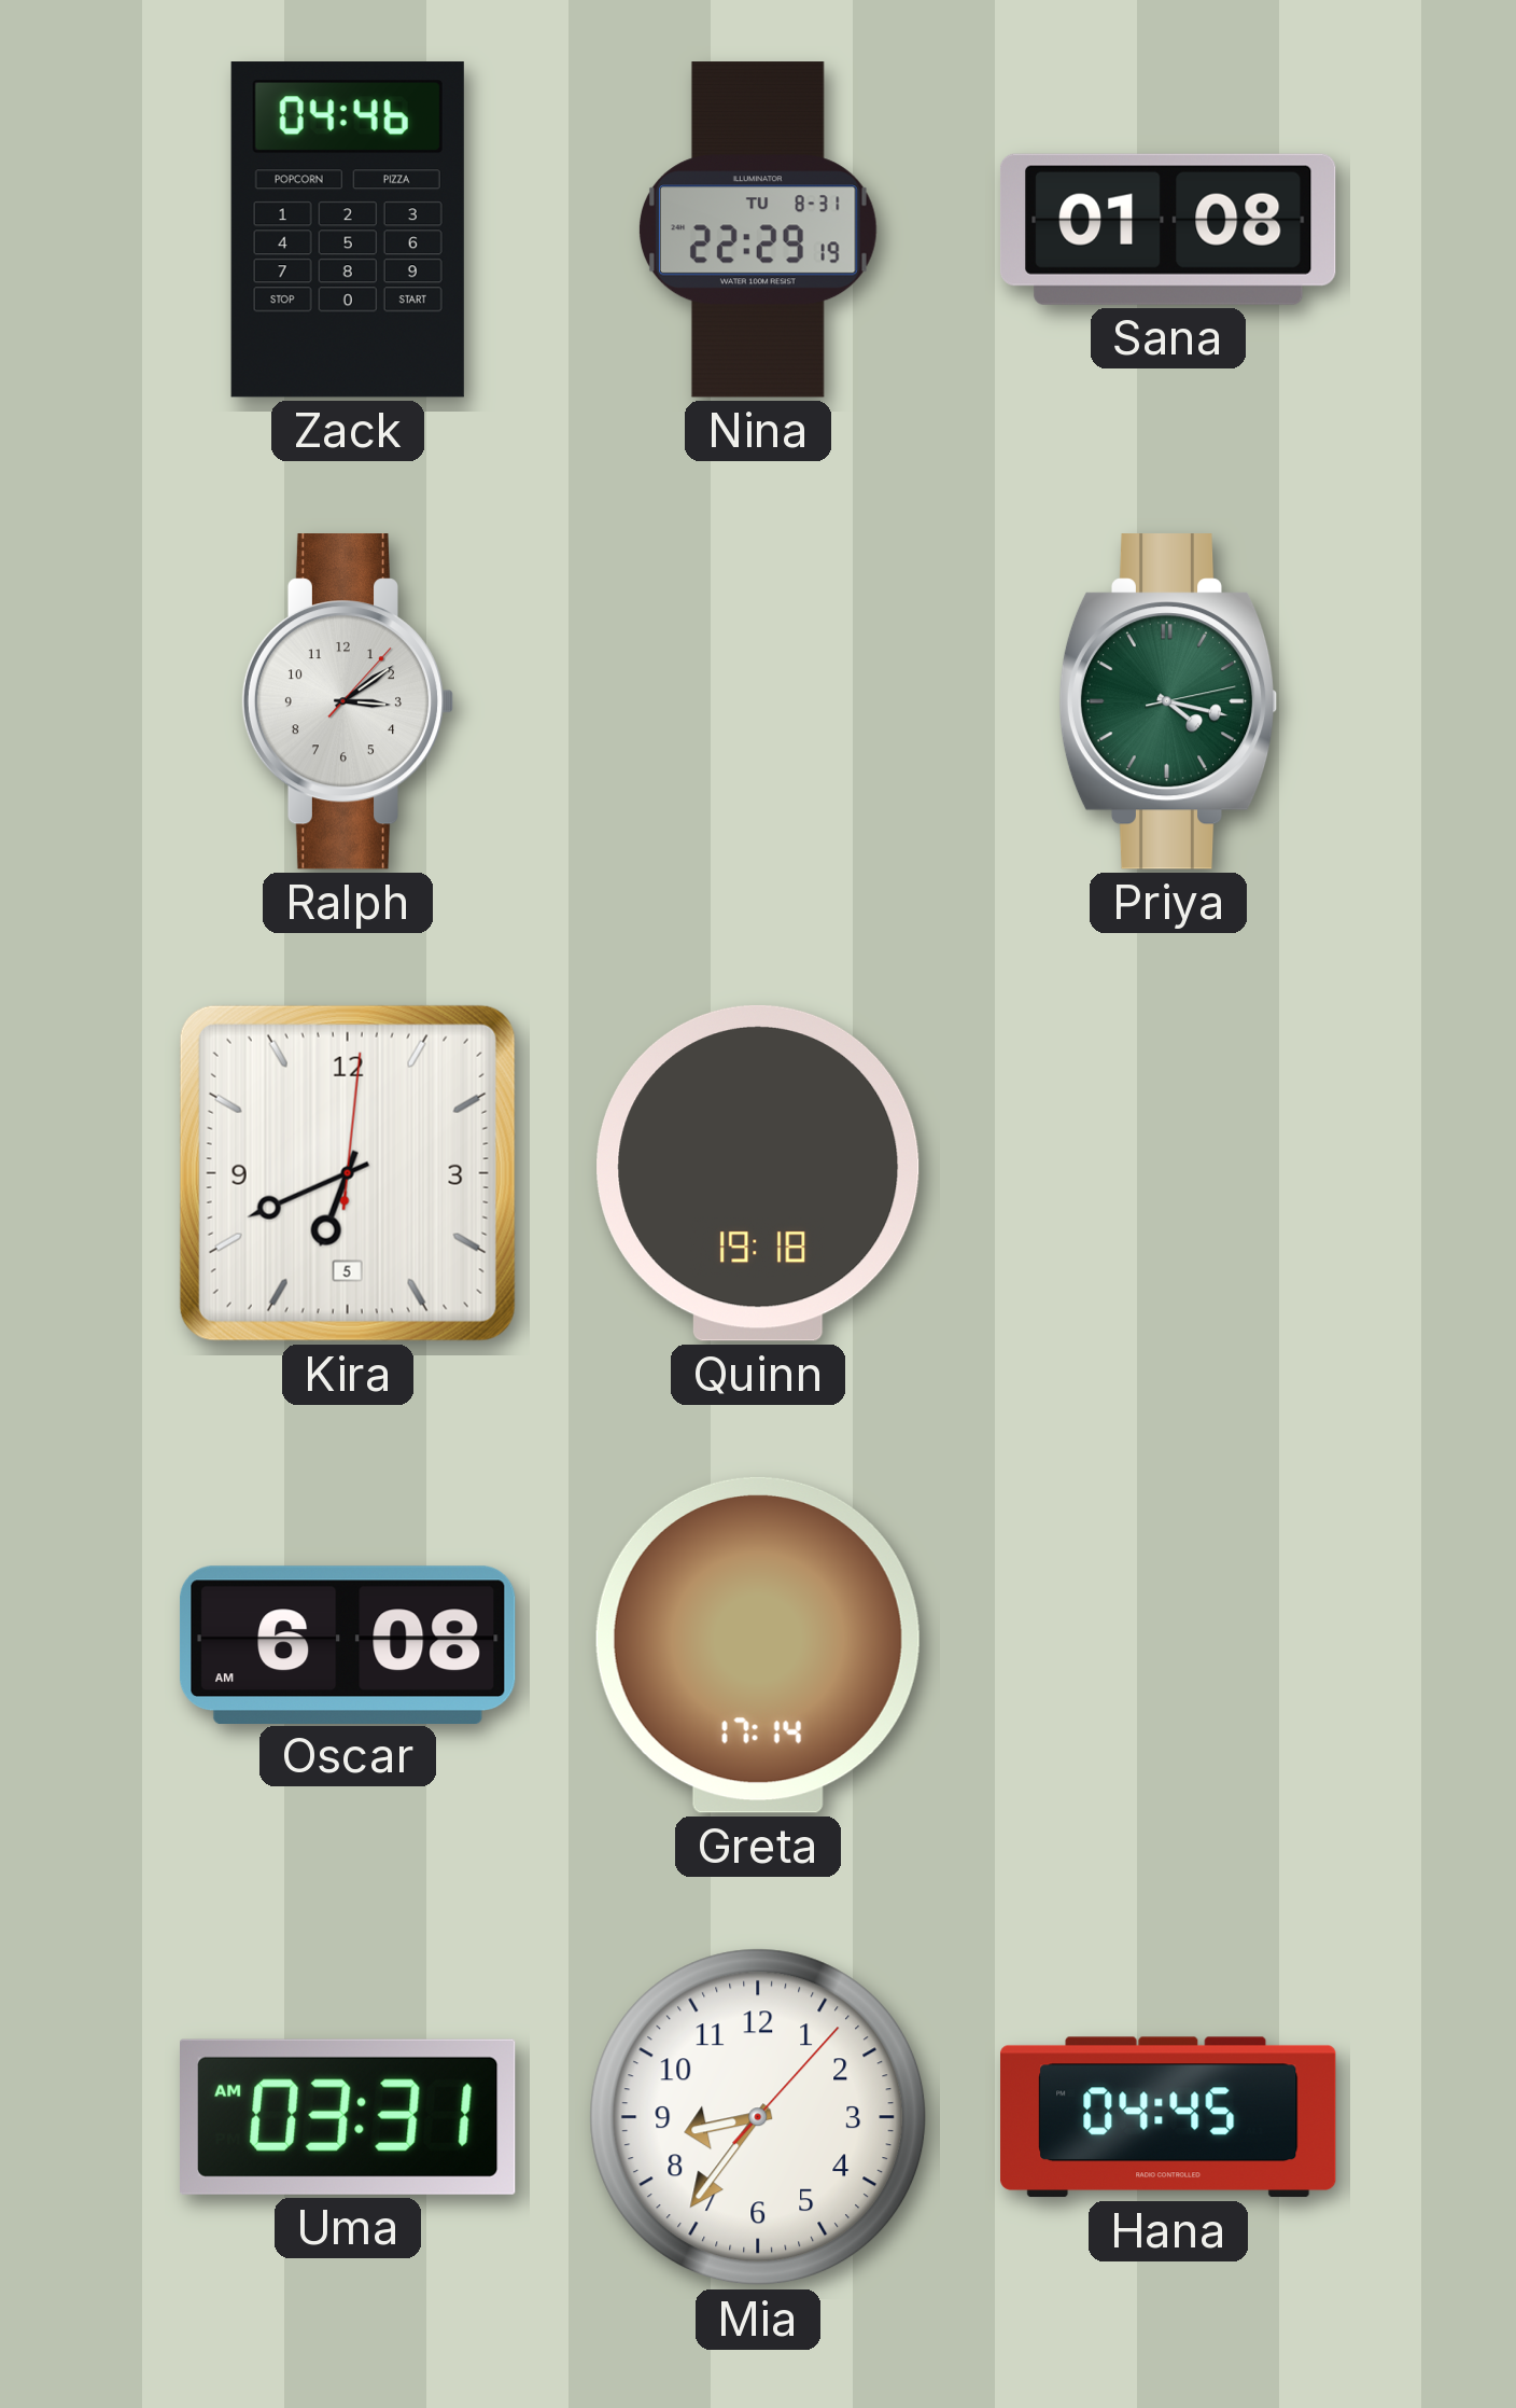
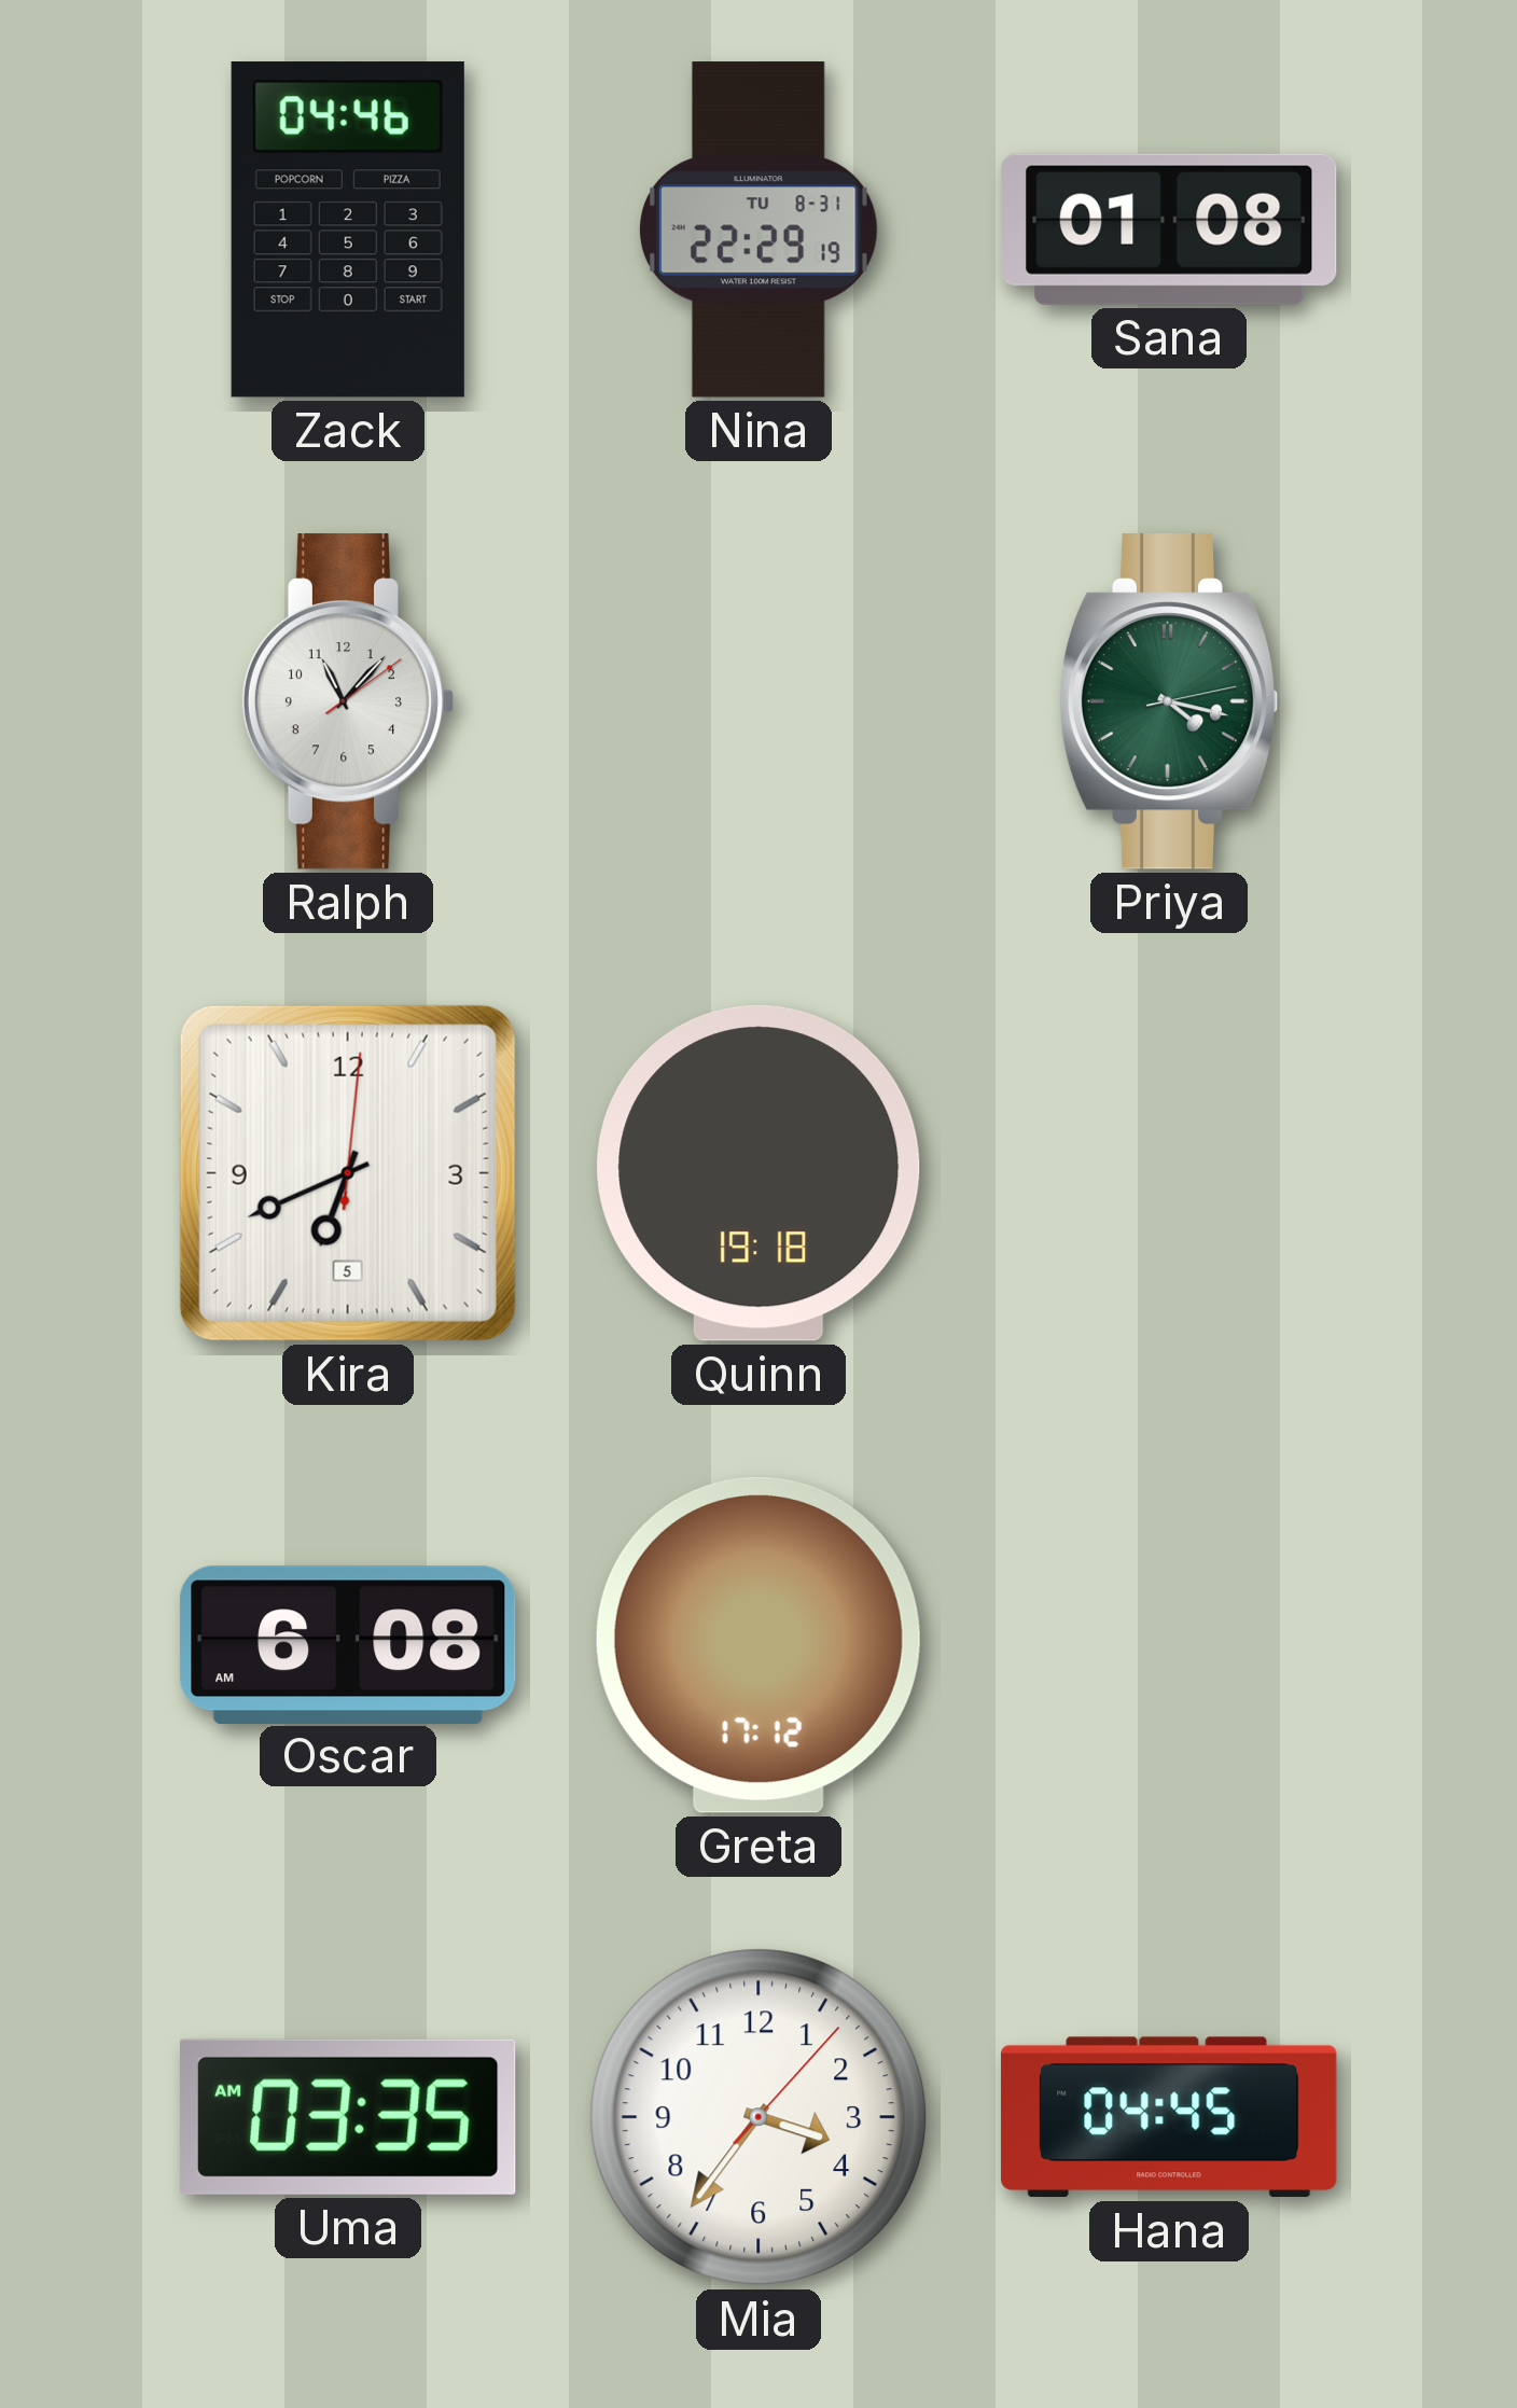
Ralph: 3:09 -> 11:07
Greta: 17:14 -> 17:12
Uma: 03:31 -> 03:35
Mia: 8:36 -> 3:36
